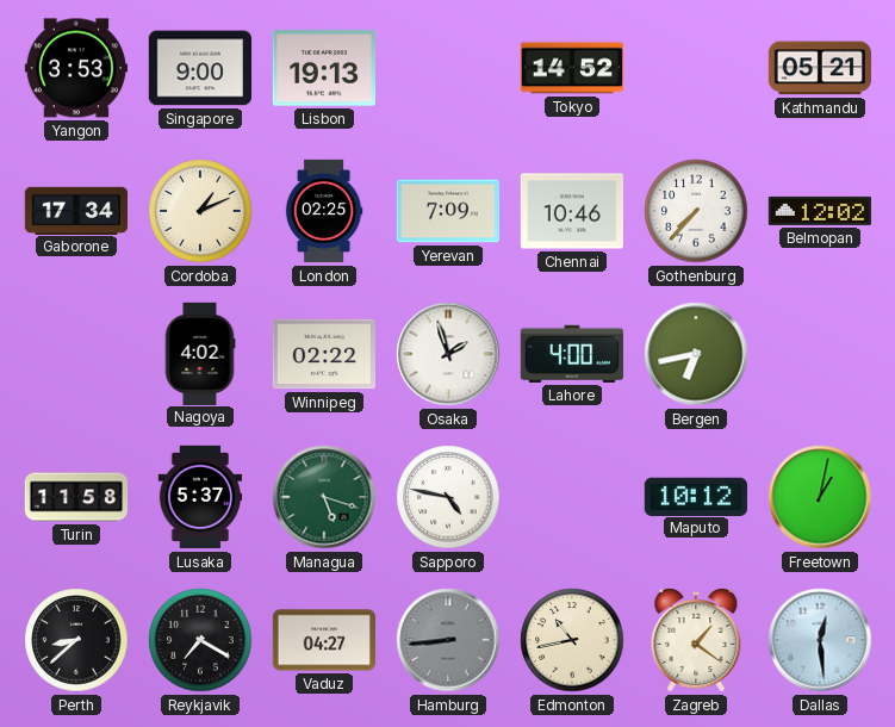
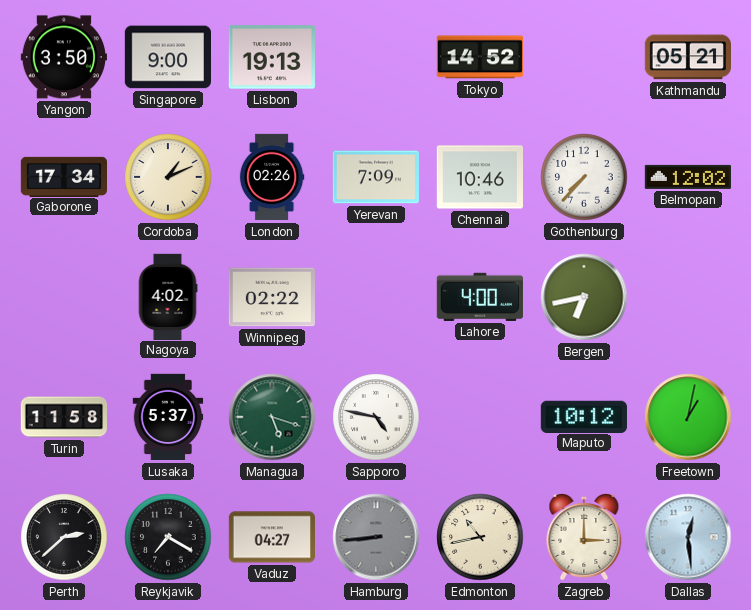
Yangon: 3:53 -> 3:50
London: 02:25 -> 02:26
Osaka: 1:57 -> none
Perth: 8:38 -> 2:38
Zagreb: 1:21 -> 3:00
